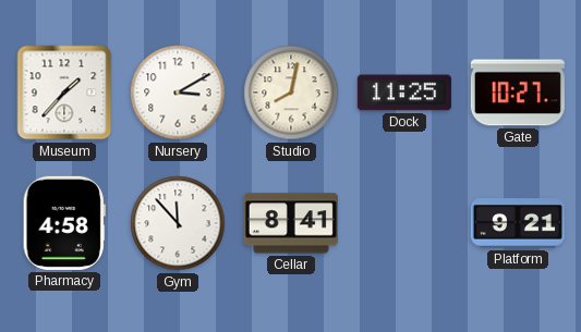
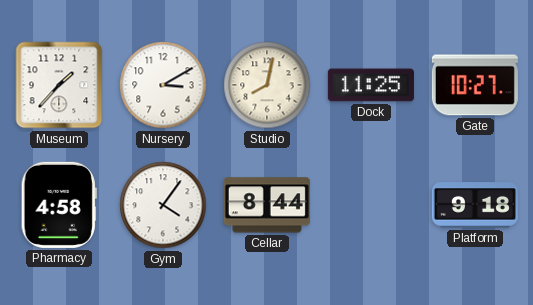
Gym: 11:53 -> 4:06
Cellar: 8:41 -> 8:44
Platform: 9:21 -> 9:18
